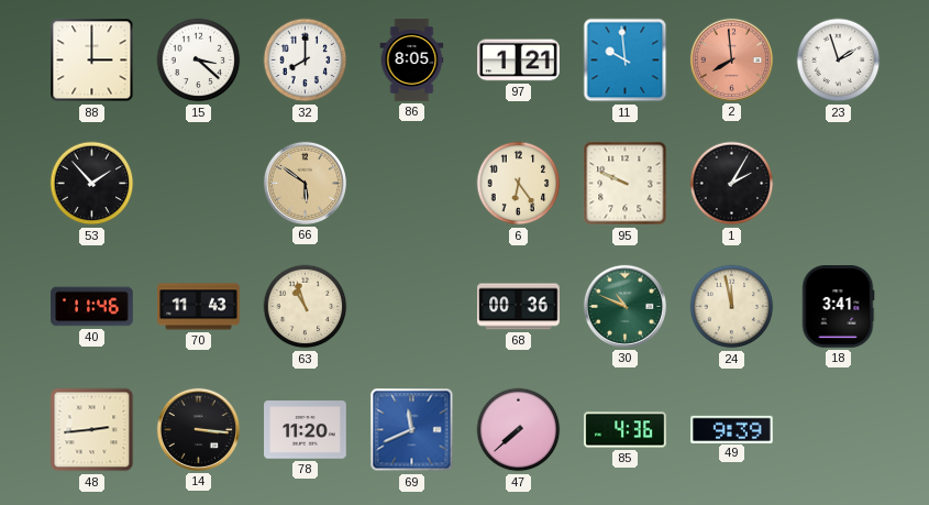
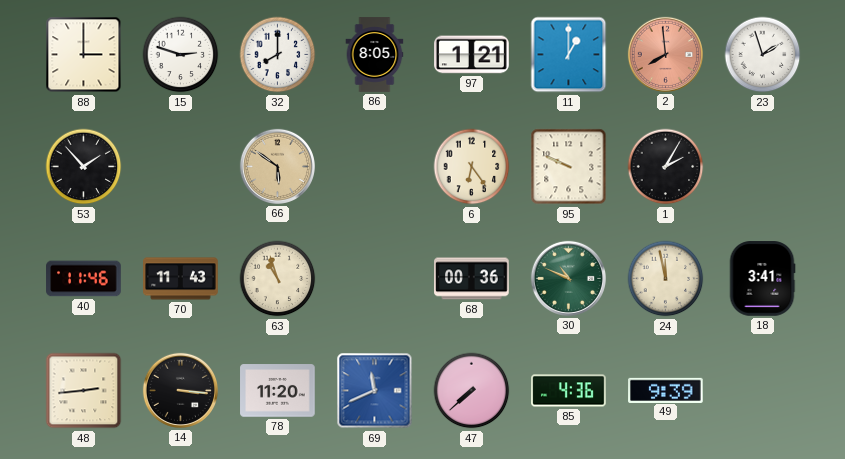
15: 3:22 -> 2:48
11: 9:59 -> 1:00
